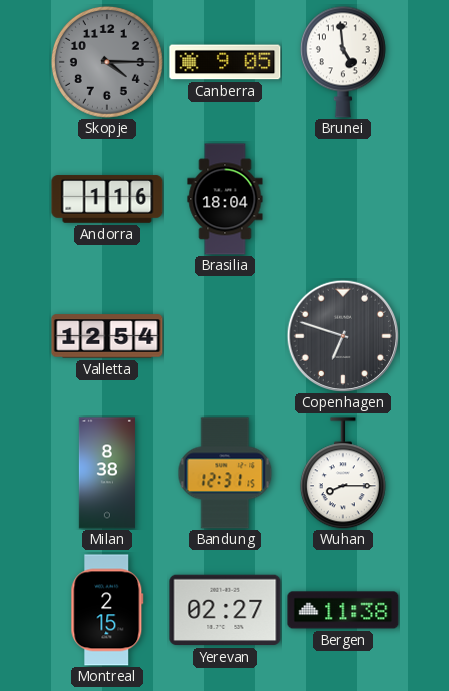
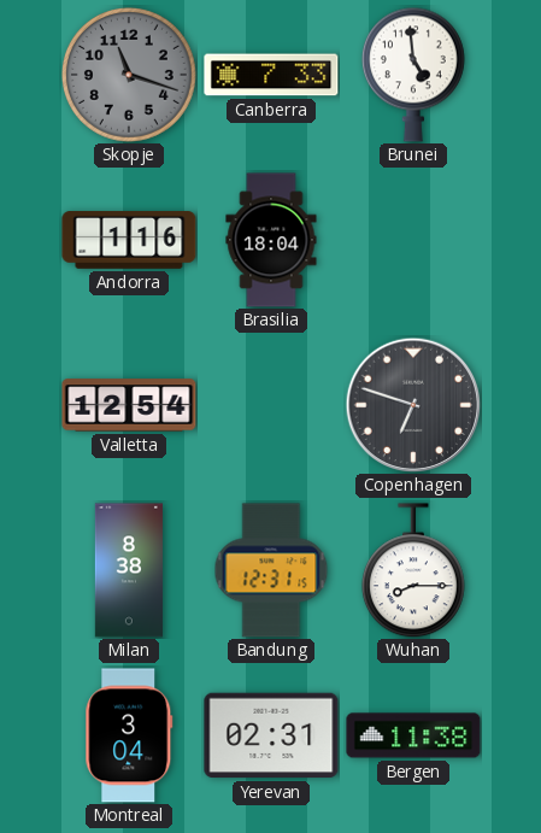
Skopje: 4:15 -> 11:18
Canberra: 9:05 -> 7:33
Montreal: 2:15 -> 3:04
Yerevan: 02:27 -> 02:31
